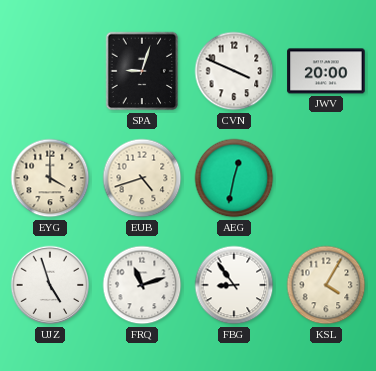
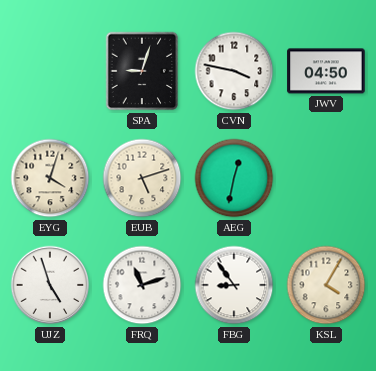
CVN: 3:49 -> 3:47
JWV: 20:00 -> 04:50
EYG: 4:00 -> 4:03
EUB: 4:42 -> 5:12
